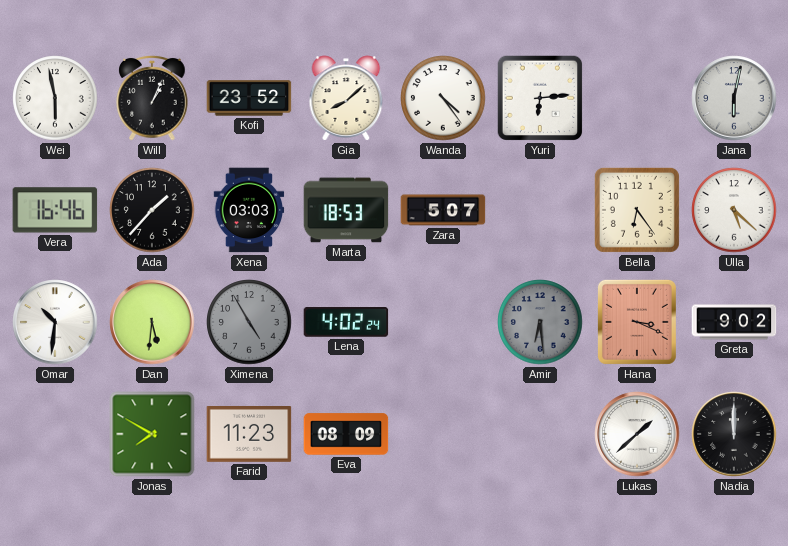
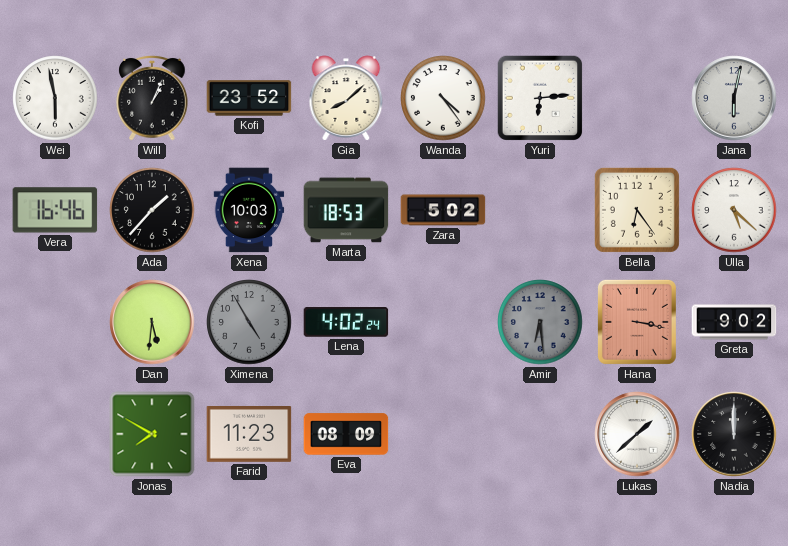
Xena: 03:03 -> 10:03
Zara: 5:07 -> 5:02
Omar: 10:31 -> none
Hana: 3:19 -> 3:17
